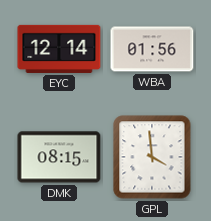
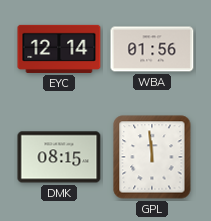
GPL: 3:59 -> 11:59
